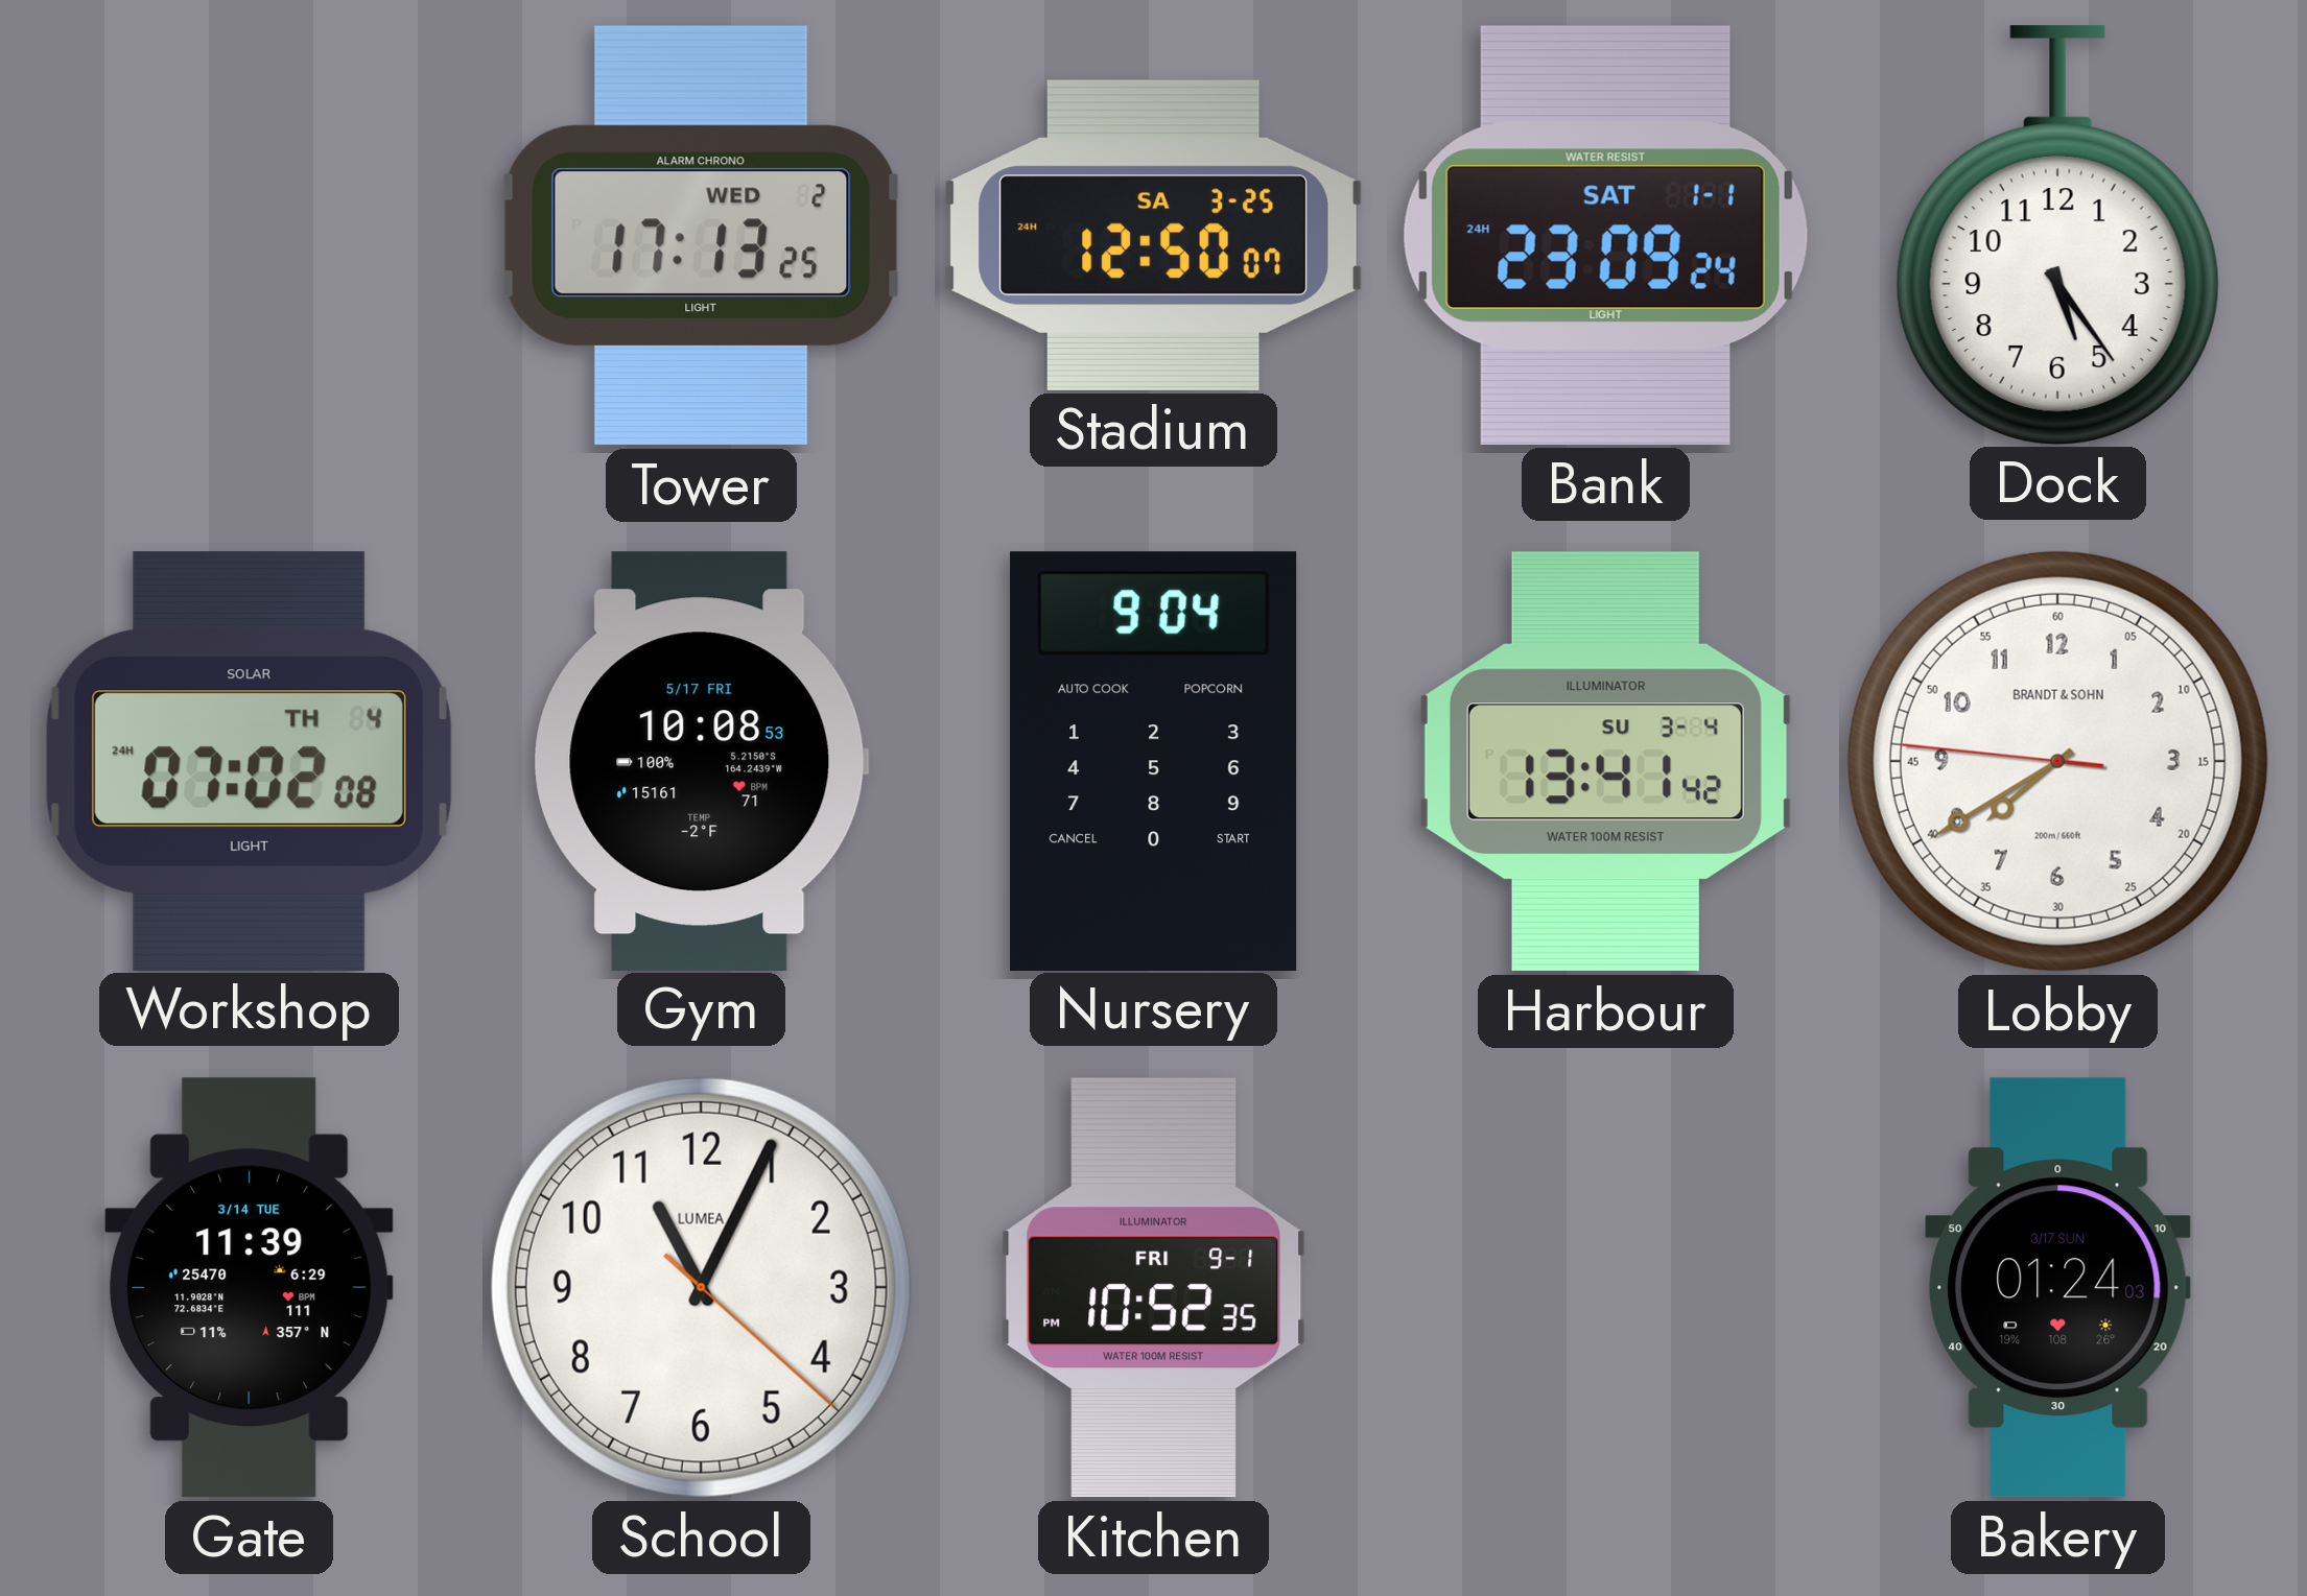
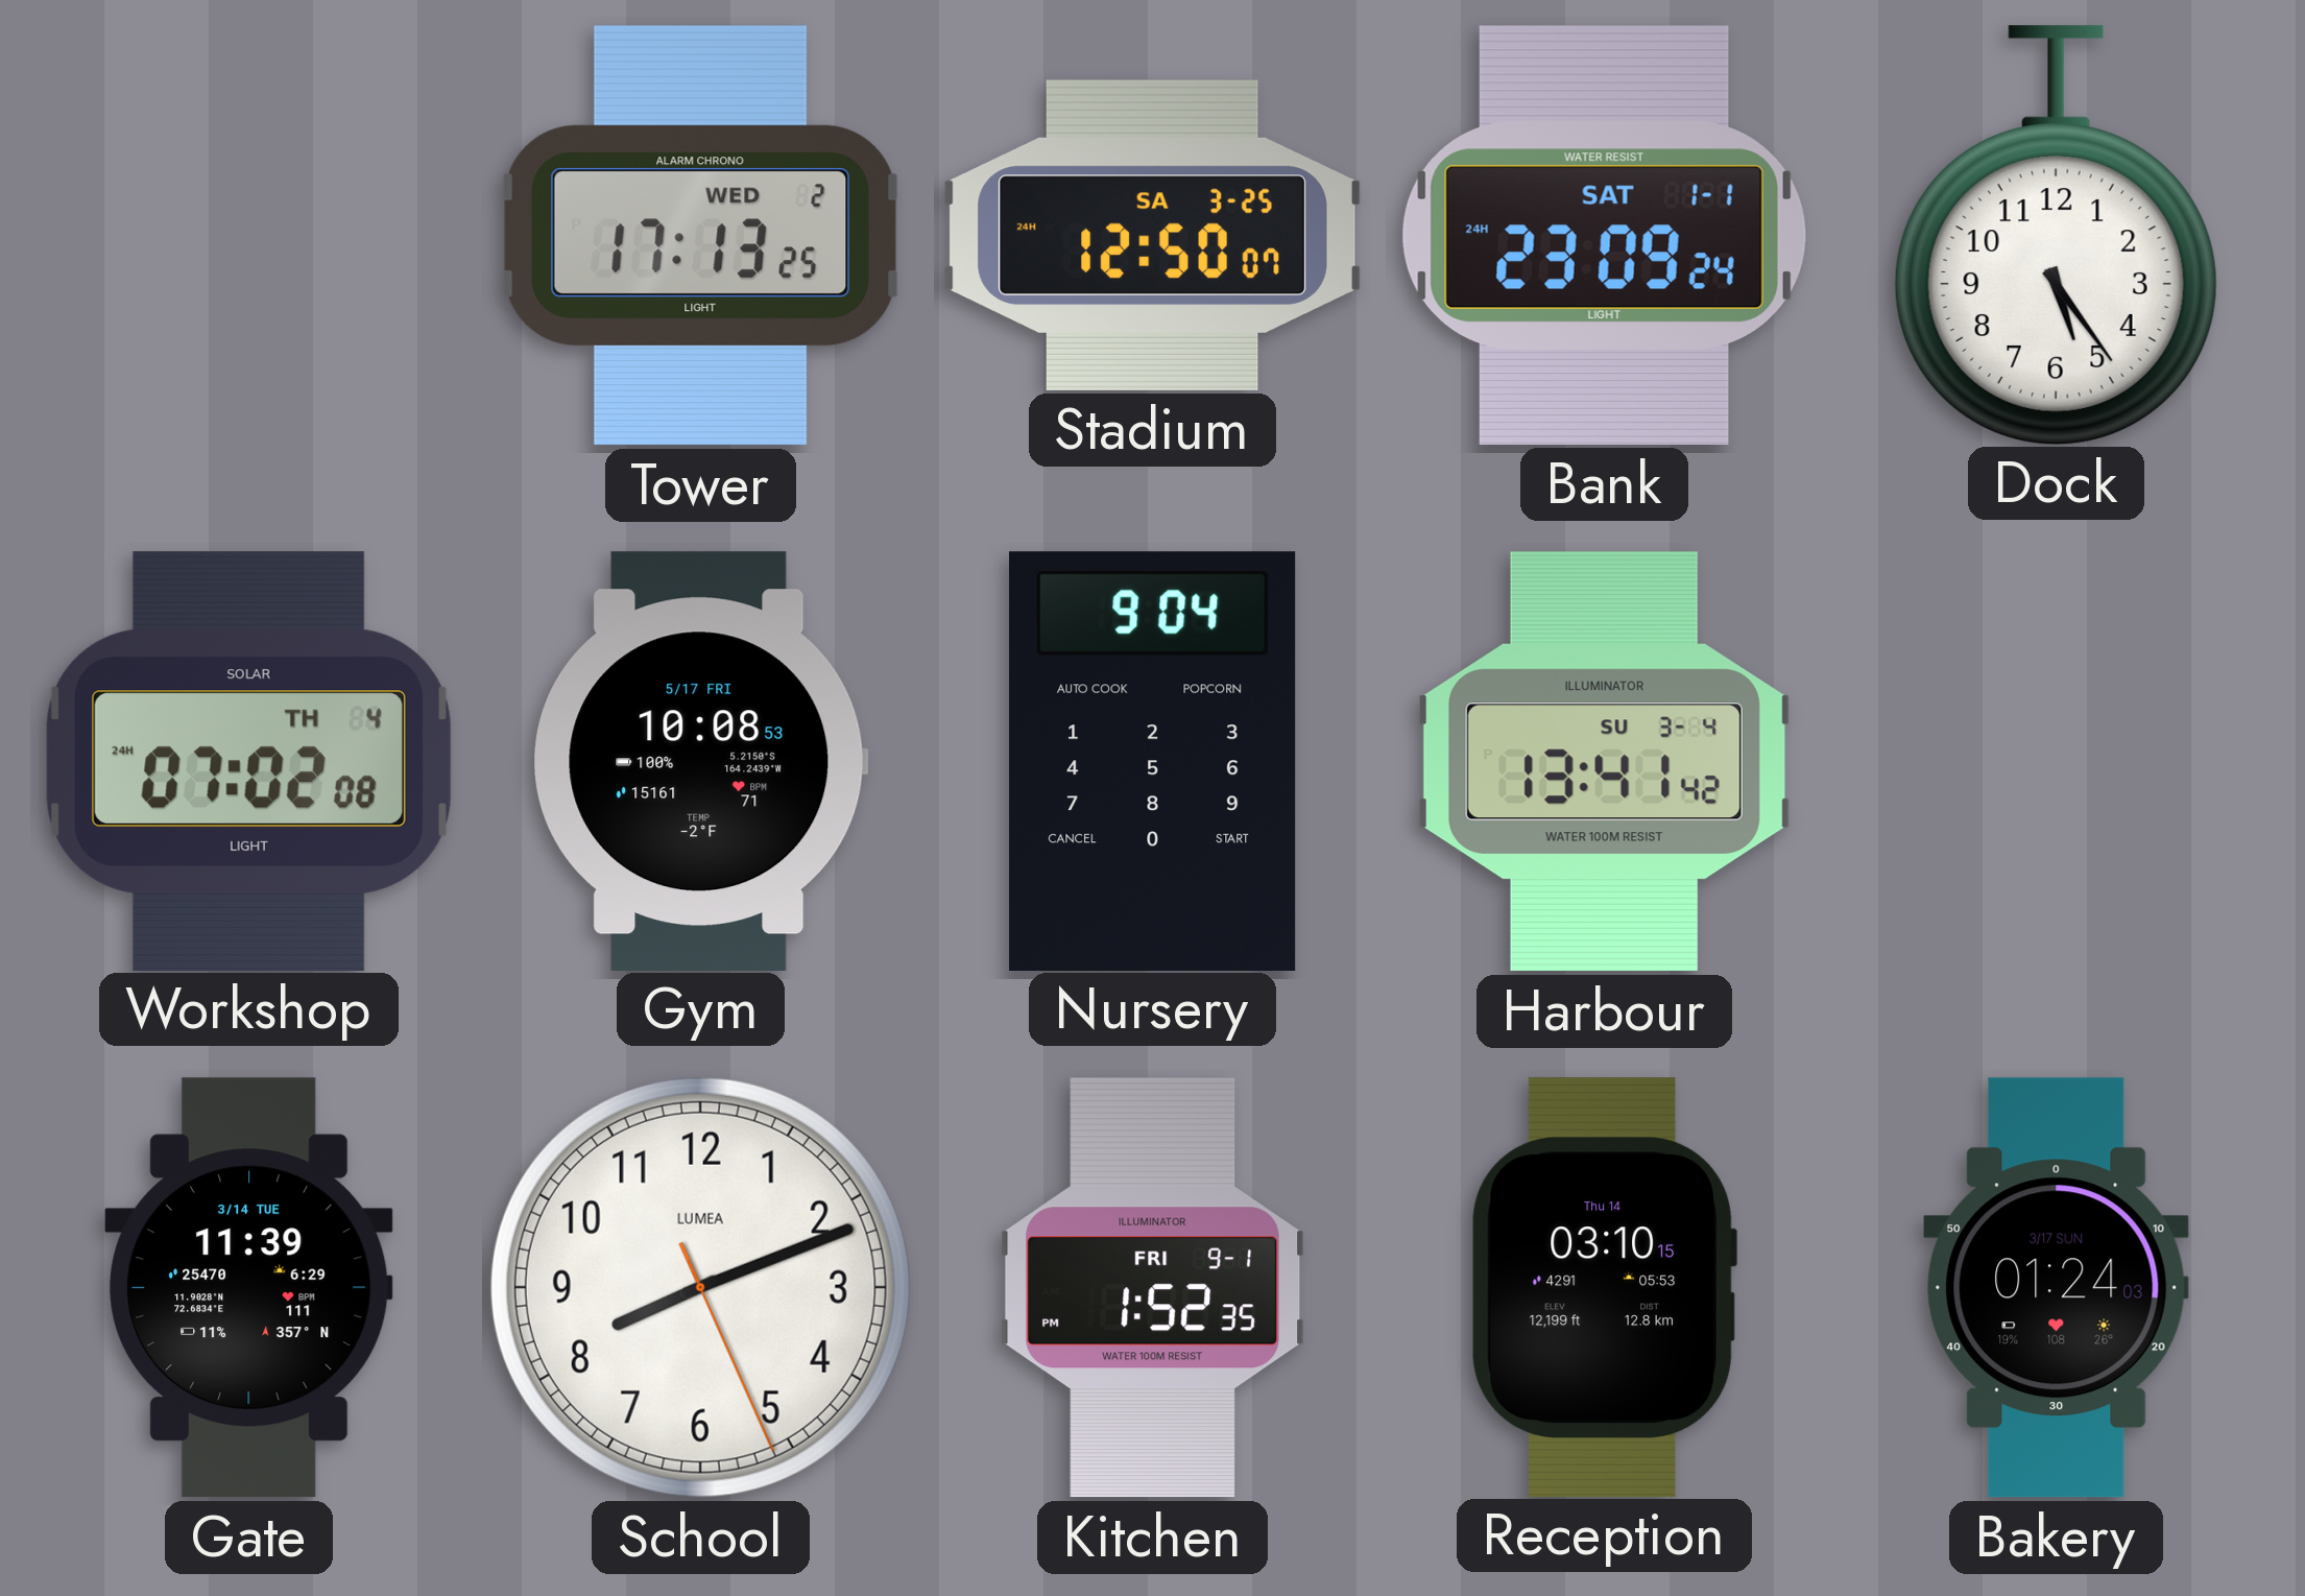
Lobby: 7:39 -> none
School: 11:04 -> 8:11
Kitchen: 10:52 -> 1:52
Reception: none -> 03:10
